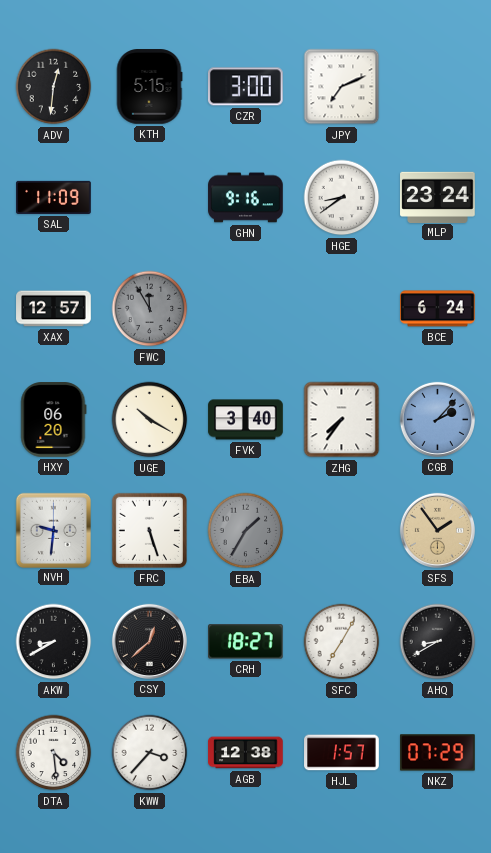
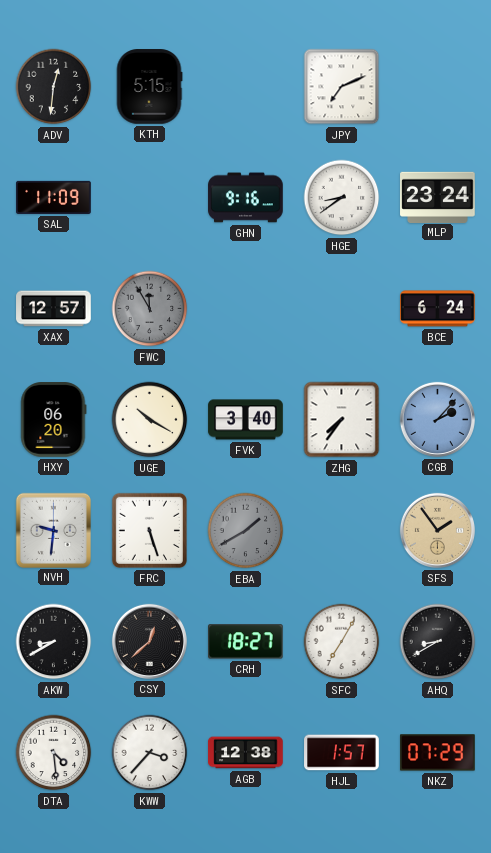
CZR: 3:00 -> none
EBA: 1:35 -> 1:40
